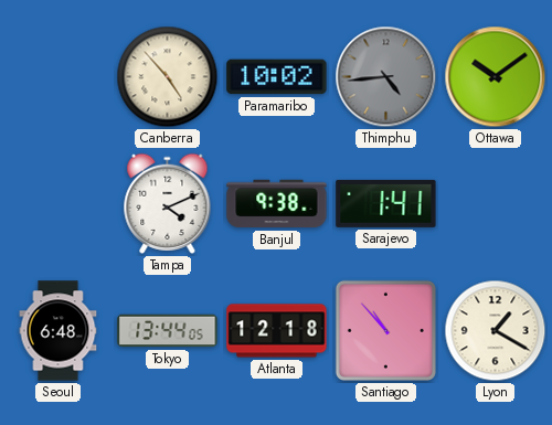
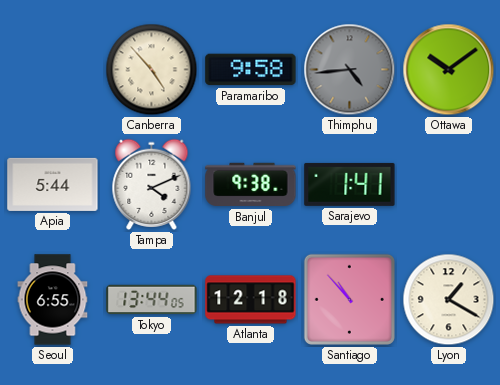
Paramaribo: 10:02 -> 9:58
Apia: none -> 5:44
Seoul: 6:48 -> 6:55
